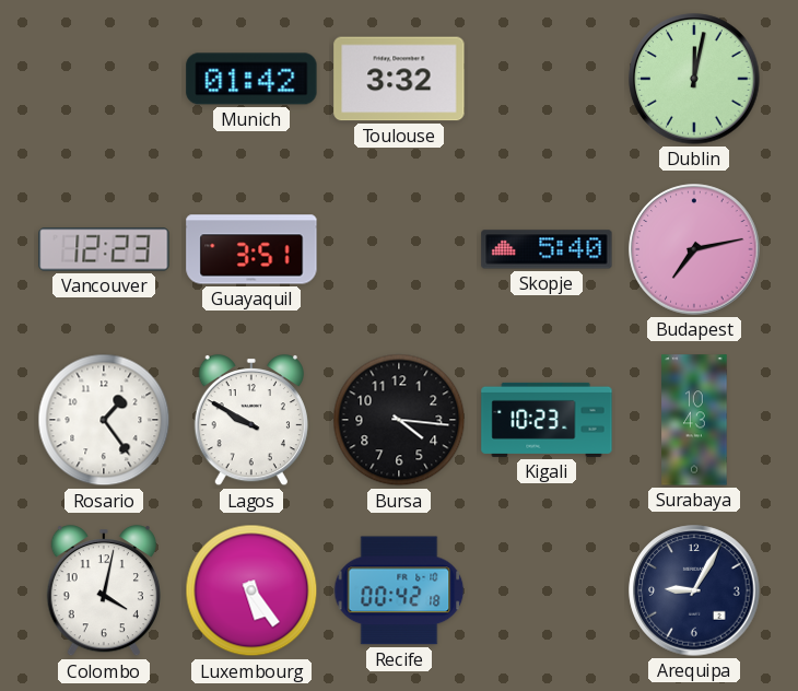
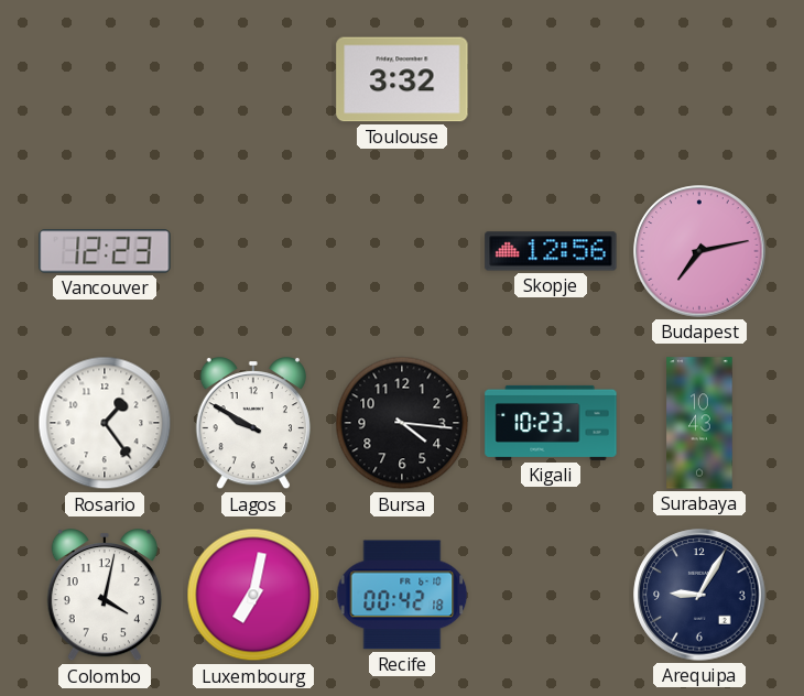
Munich: 01:42 -> none
Dublin: 12:02 -> none
Guayaquil: 3:51 -> none
Skopje: 5:40 -> 12:56
Luxembourg: 5:24 -> 7:02
